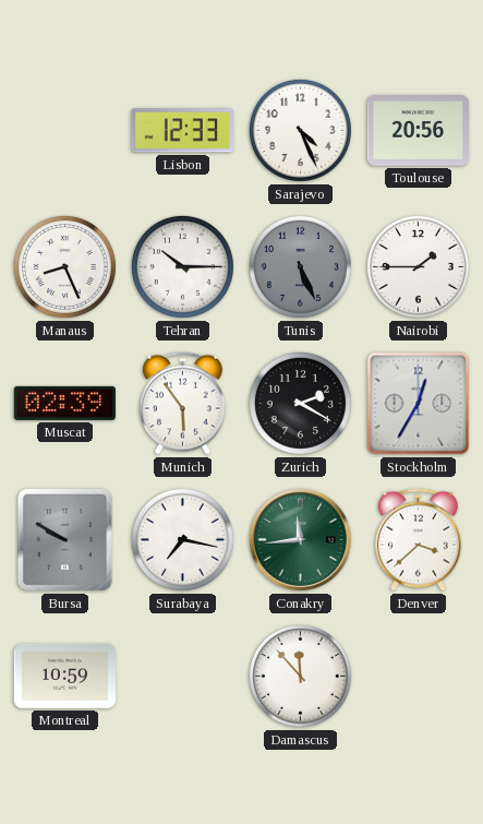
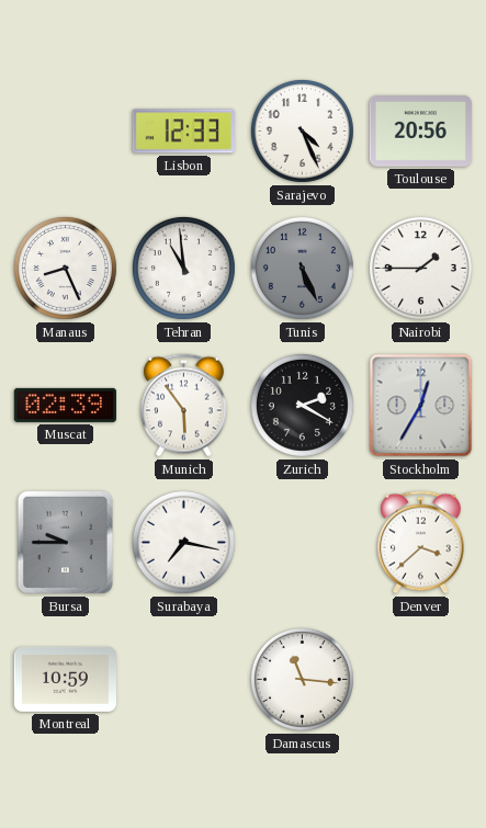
Tehran: 10:15 -> 10:59
Bursa: 9:50 -> 9:45
Conakry: 11:44 -> none
Damascus: 11:53 -> 11:16
